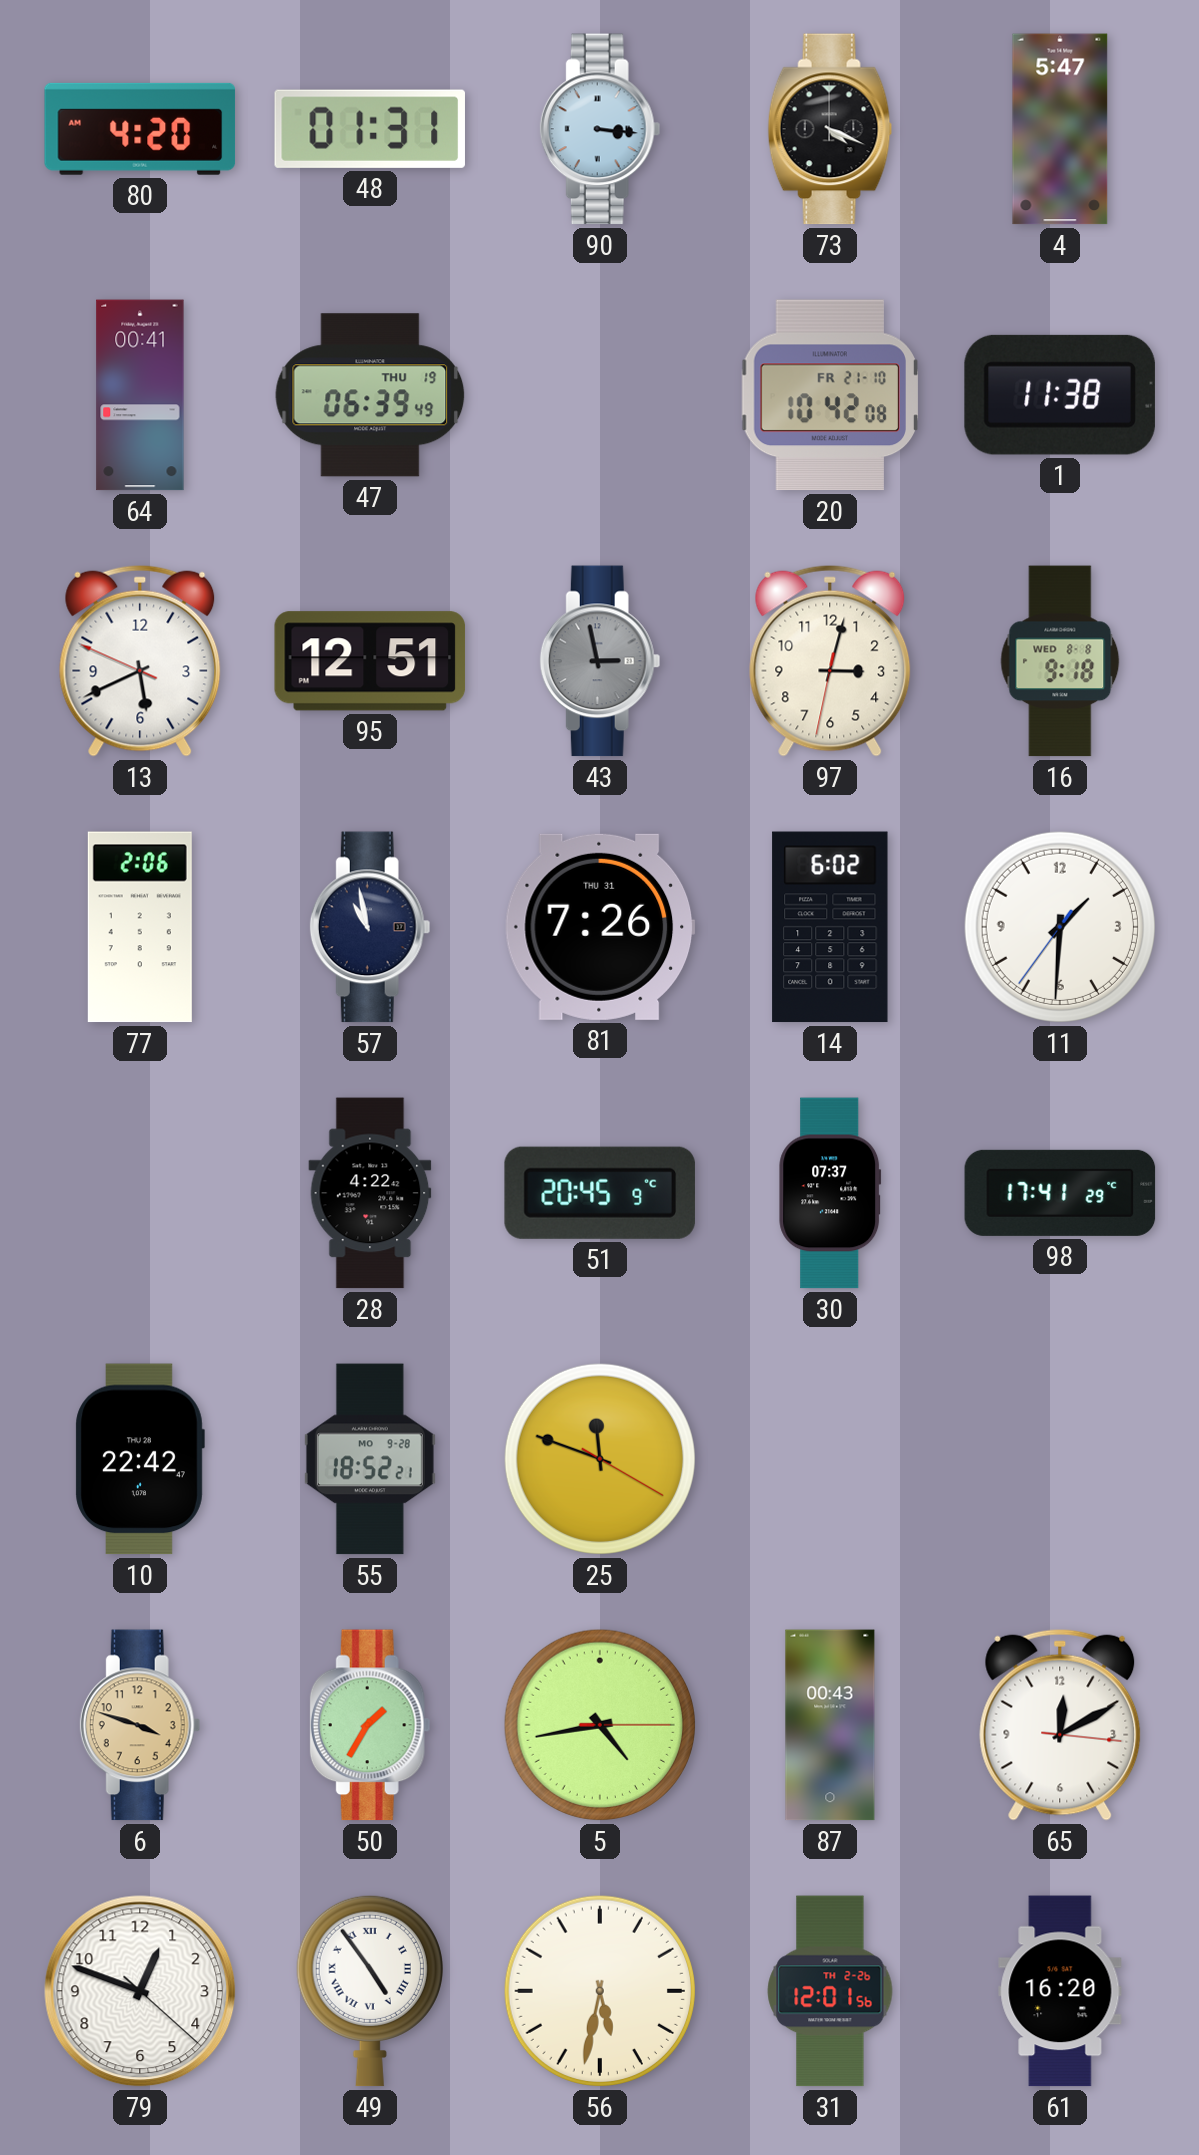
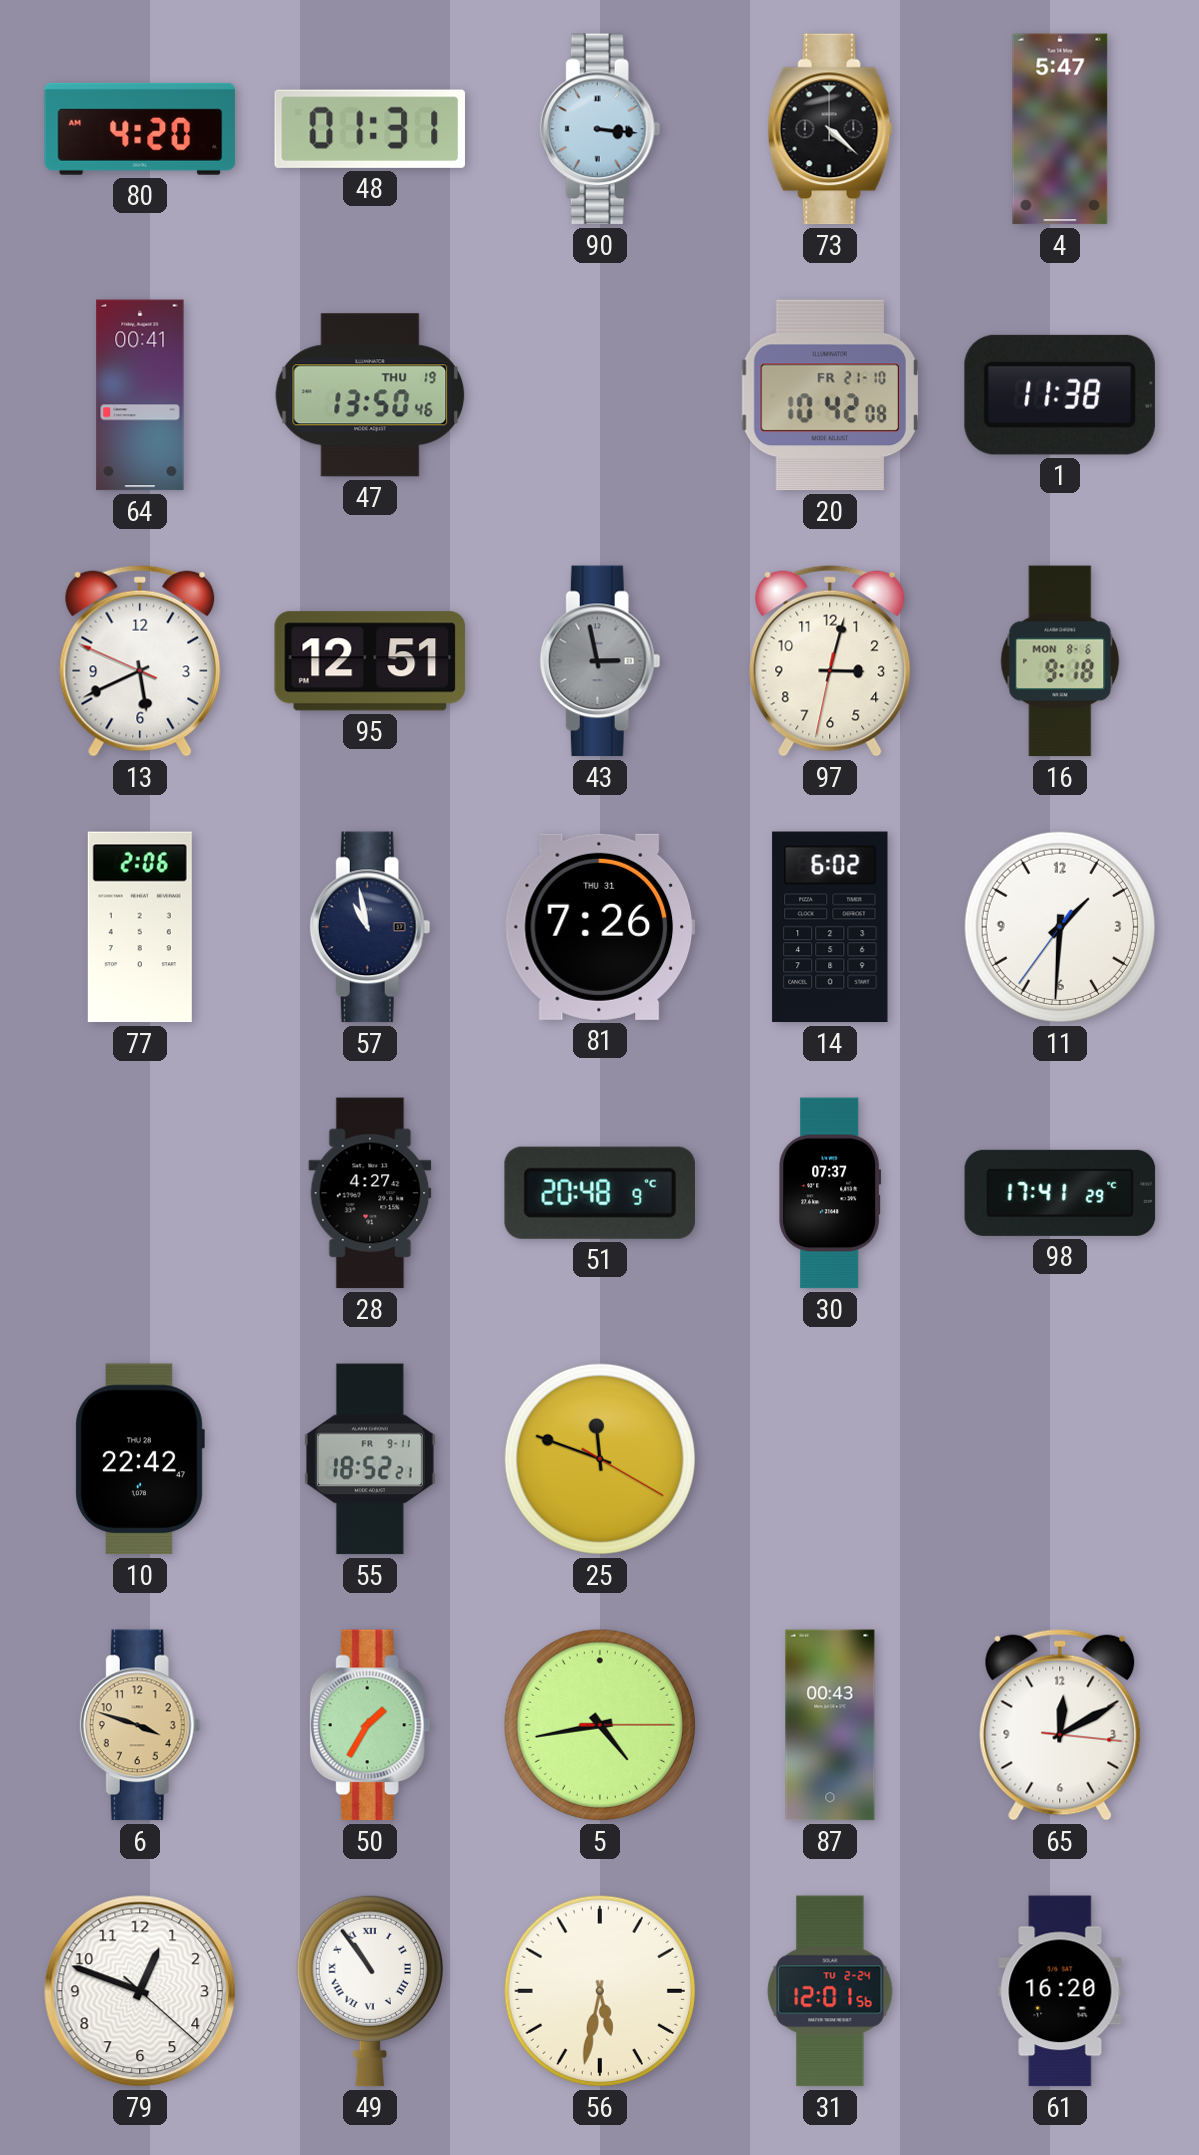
73: 4:19 -> 4:22
47: 06:39 -> 13:50
16 date: WED 8-8 -> MON 8-6
28: 4:22 -> 4:27
51: 20:45 -> 20:48
55 date: MO 9-28 -> FR 9-11
49: 4:54 -> 10:54
31 date: TH 2-26 -> TU 2-24
